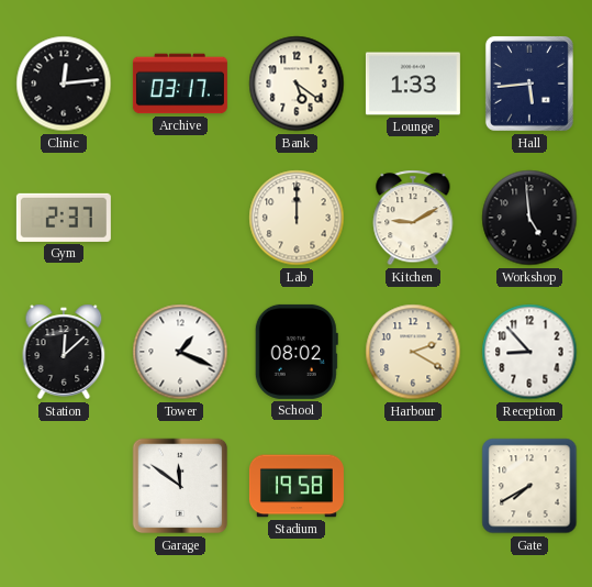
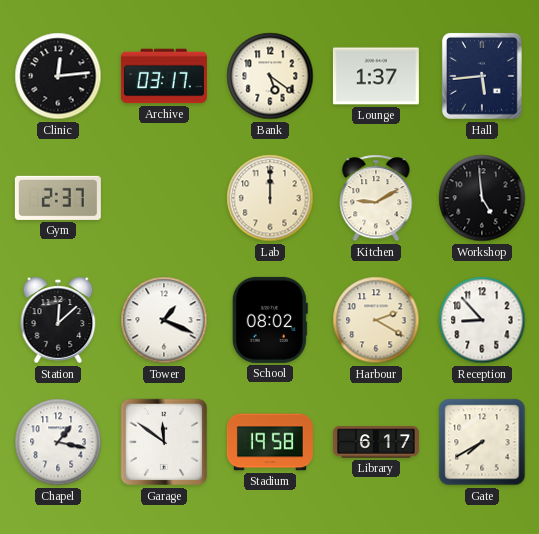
Lounge: 1:33 -> 1:37
Chapel: none -> 1:17
Library: none -> 6:17
